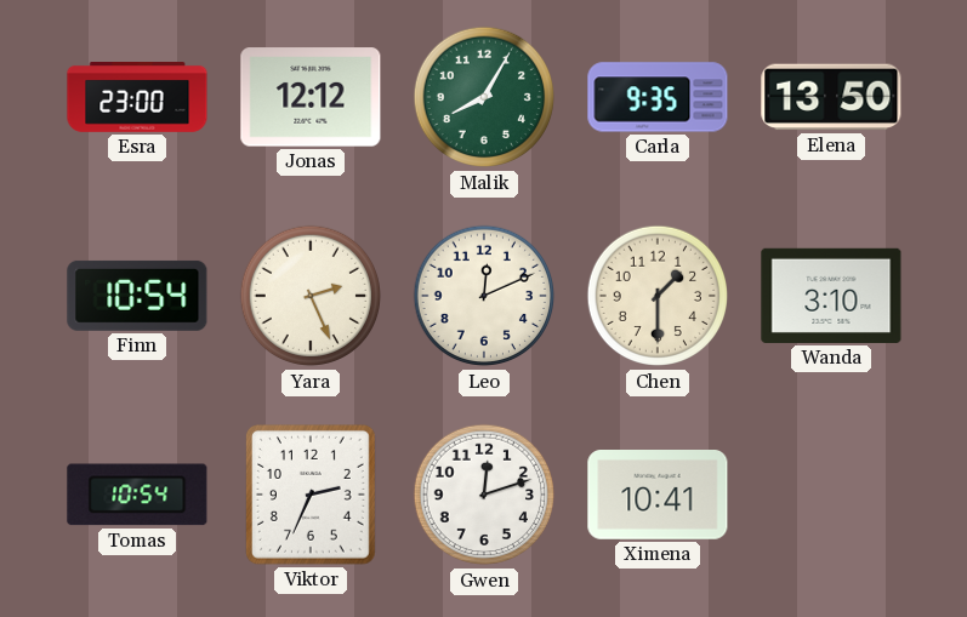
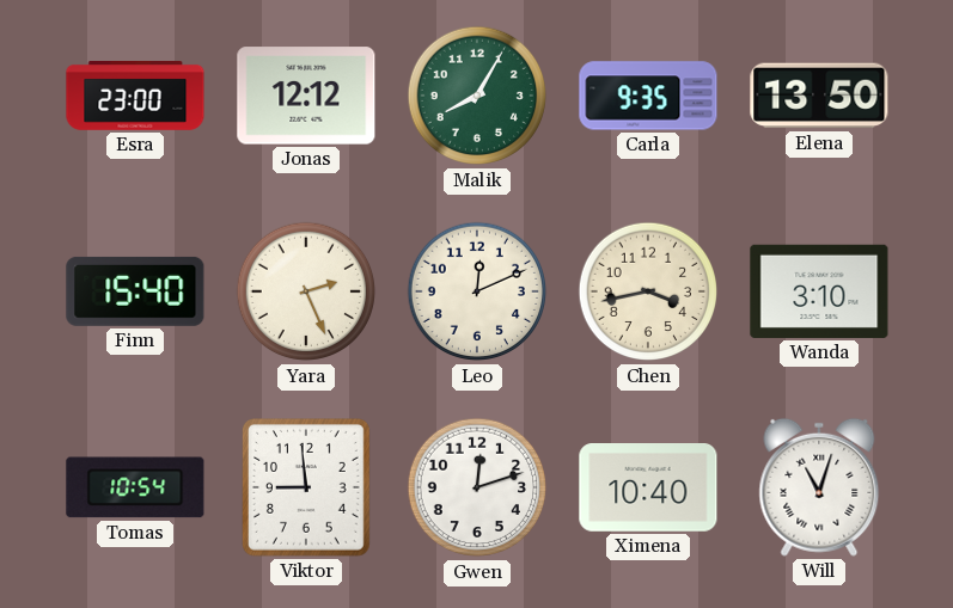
Finn: 10:54 -> 15:40
Chen: 1:30 -> 3:43
Viktor: 2:34 -> 8:59
Ximena: 10:41 -> 10:40
Will: none -> 11:03
